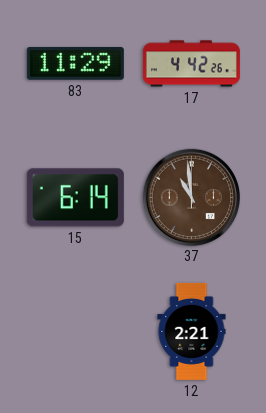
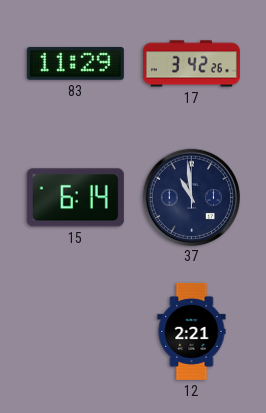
17: 4:42 -> 3:42
37 dial: brown -> navy
